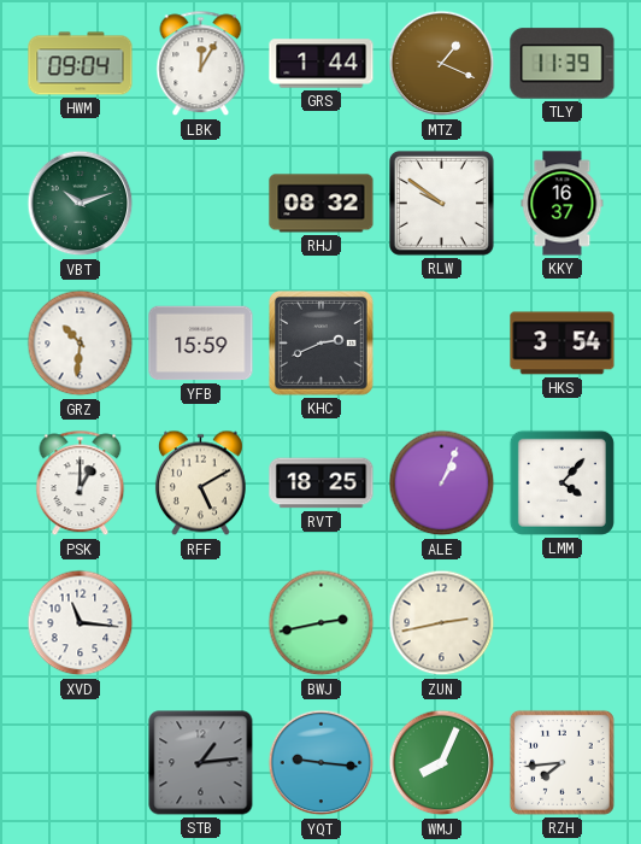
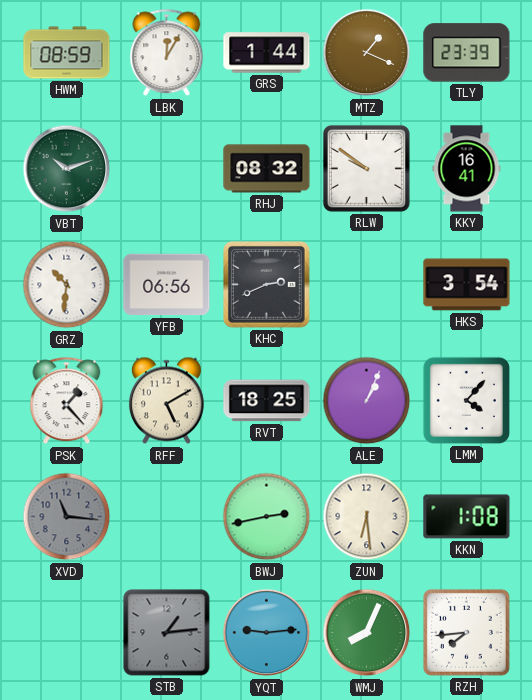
HWM: 09:04 -> 08:59
TLY: 11:39 -> 23:39
KKY: 16:37 -> 16:41
YFB: 15:59 -> 06:56
PSK: 1:00 -> 1:23
XVD dial: white -> grey
ZUN: 2:43 -> 6:29
KKN: none -> 1:08
YQT: 9:16 -> 9:14
